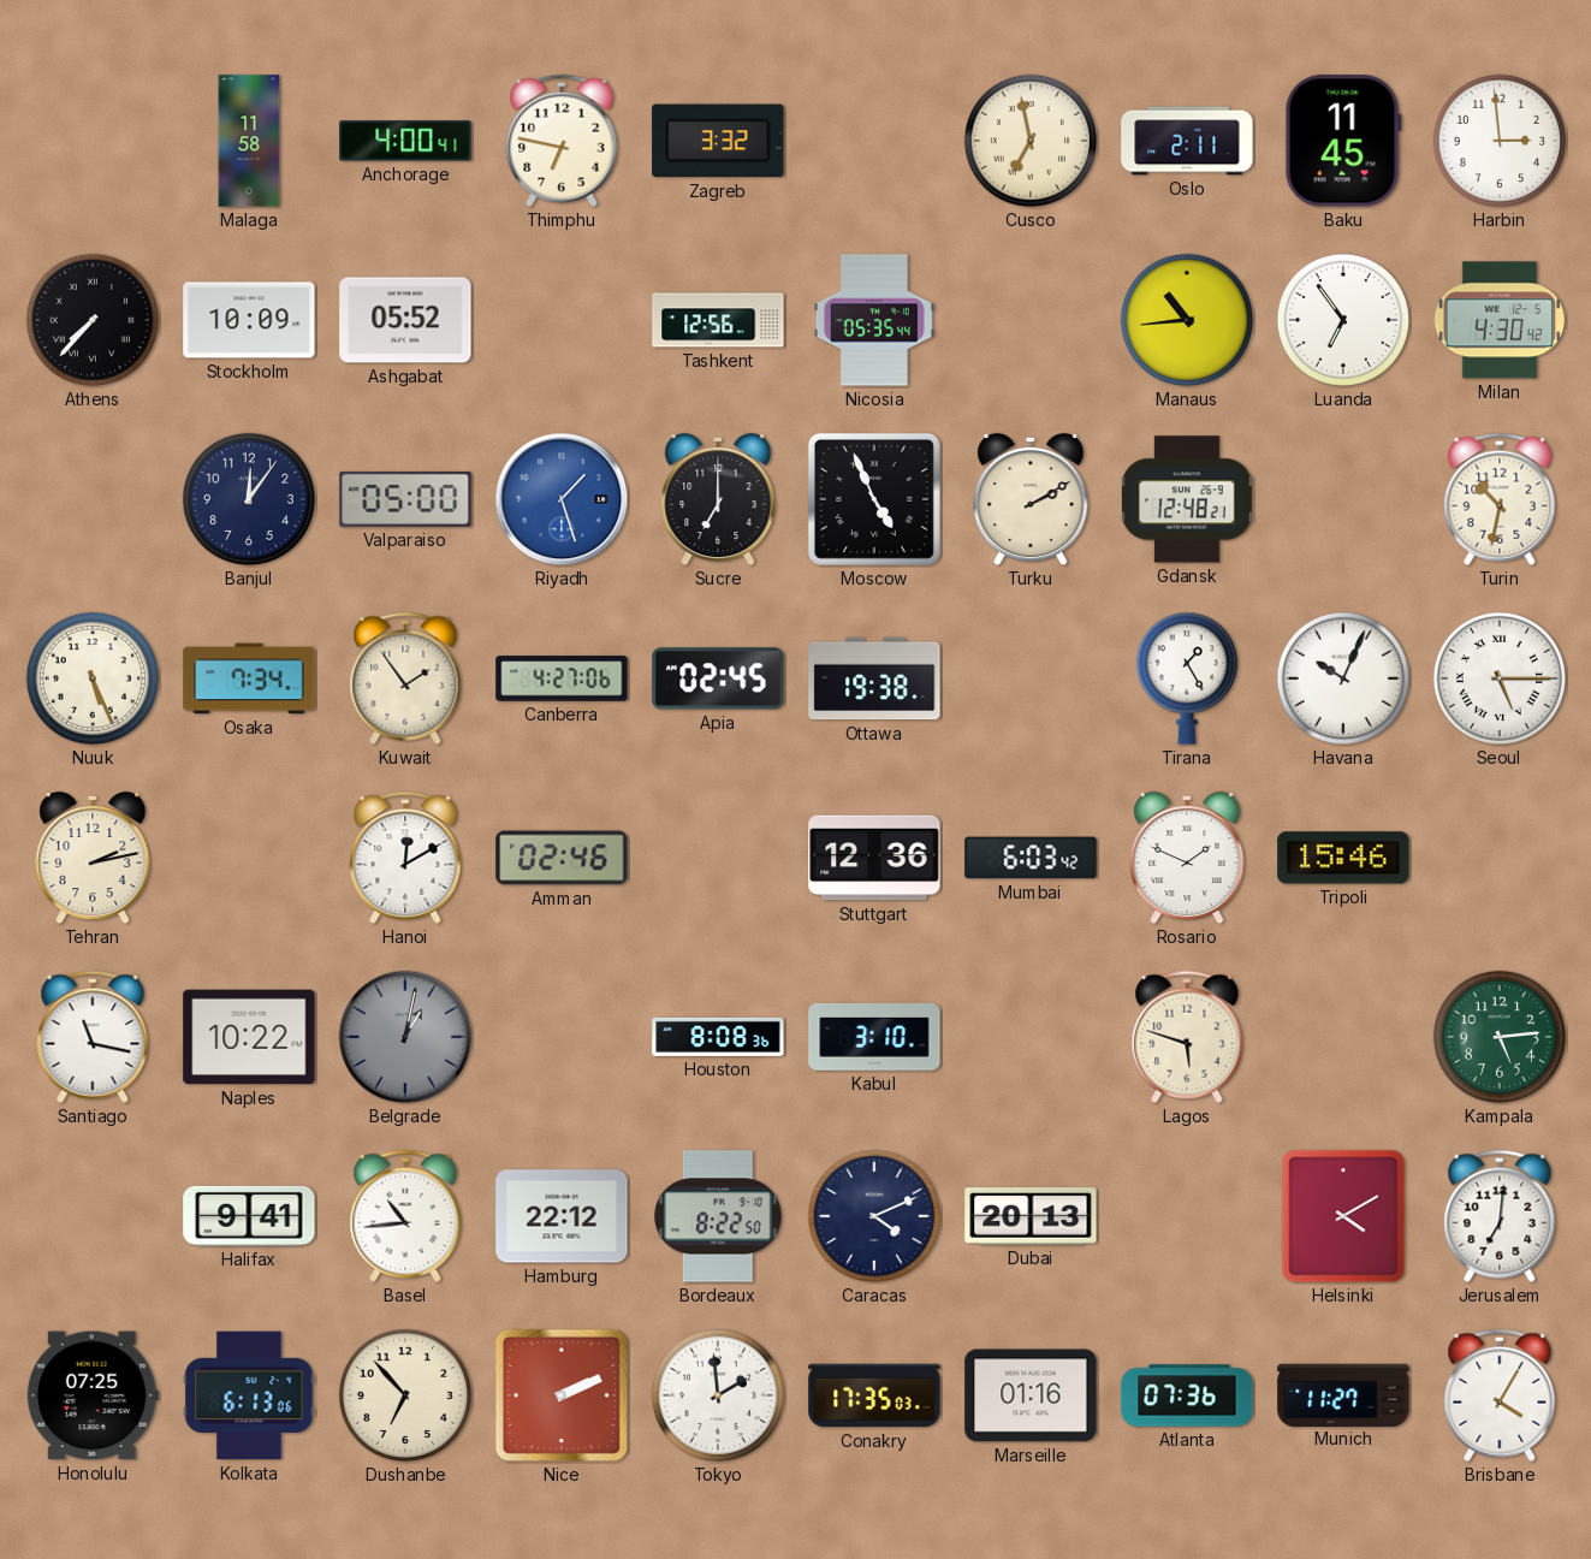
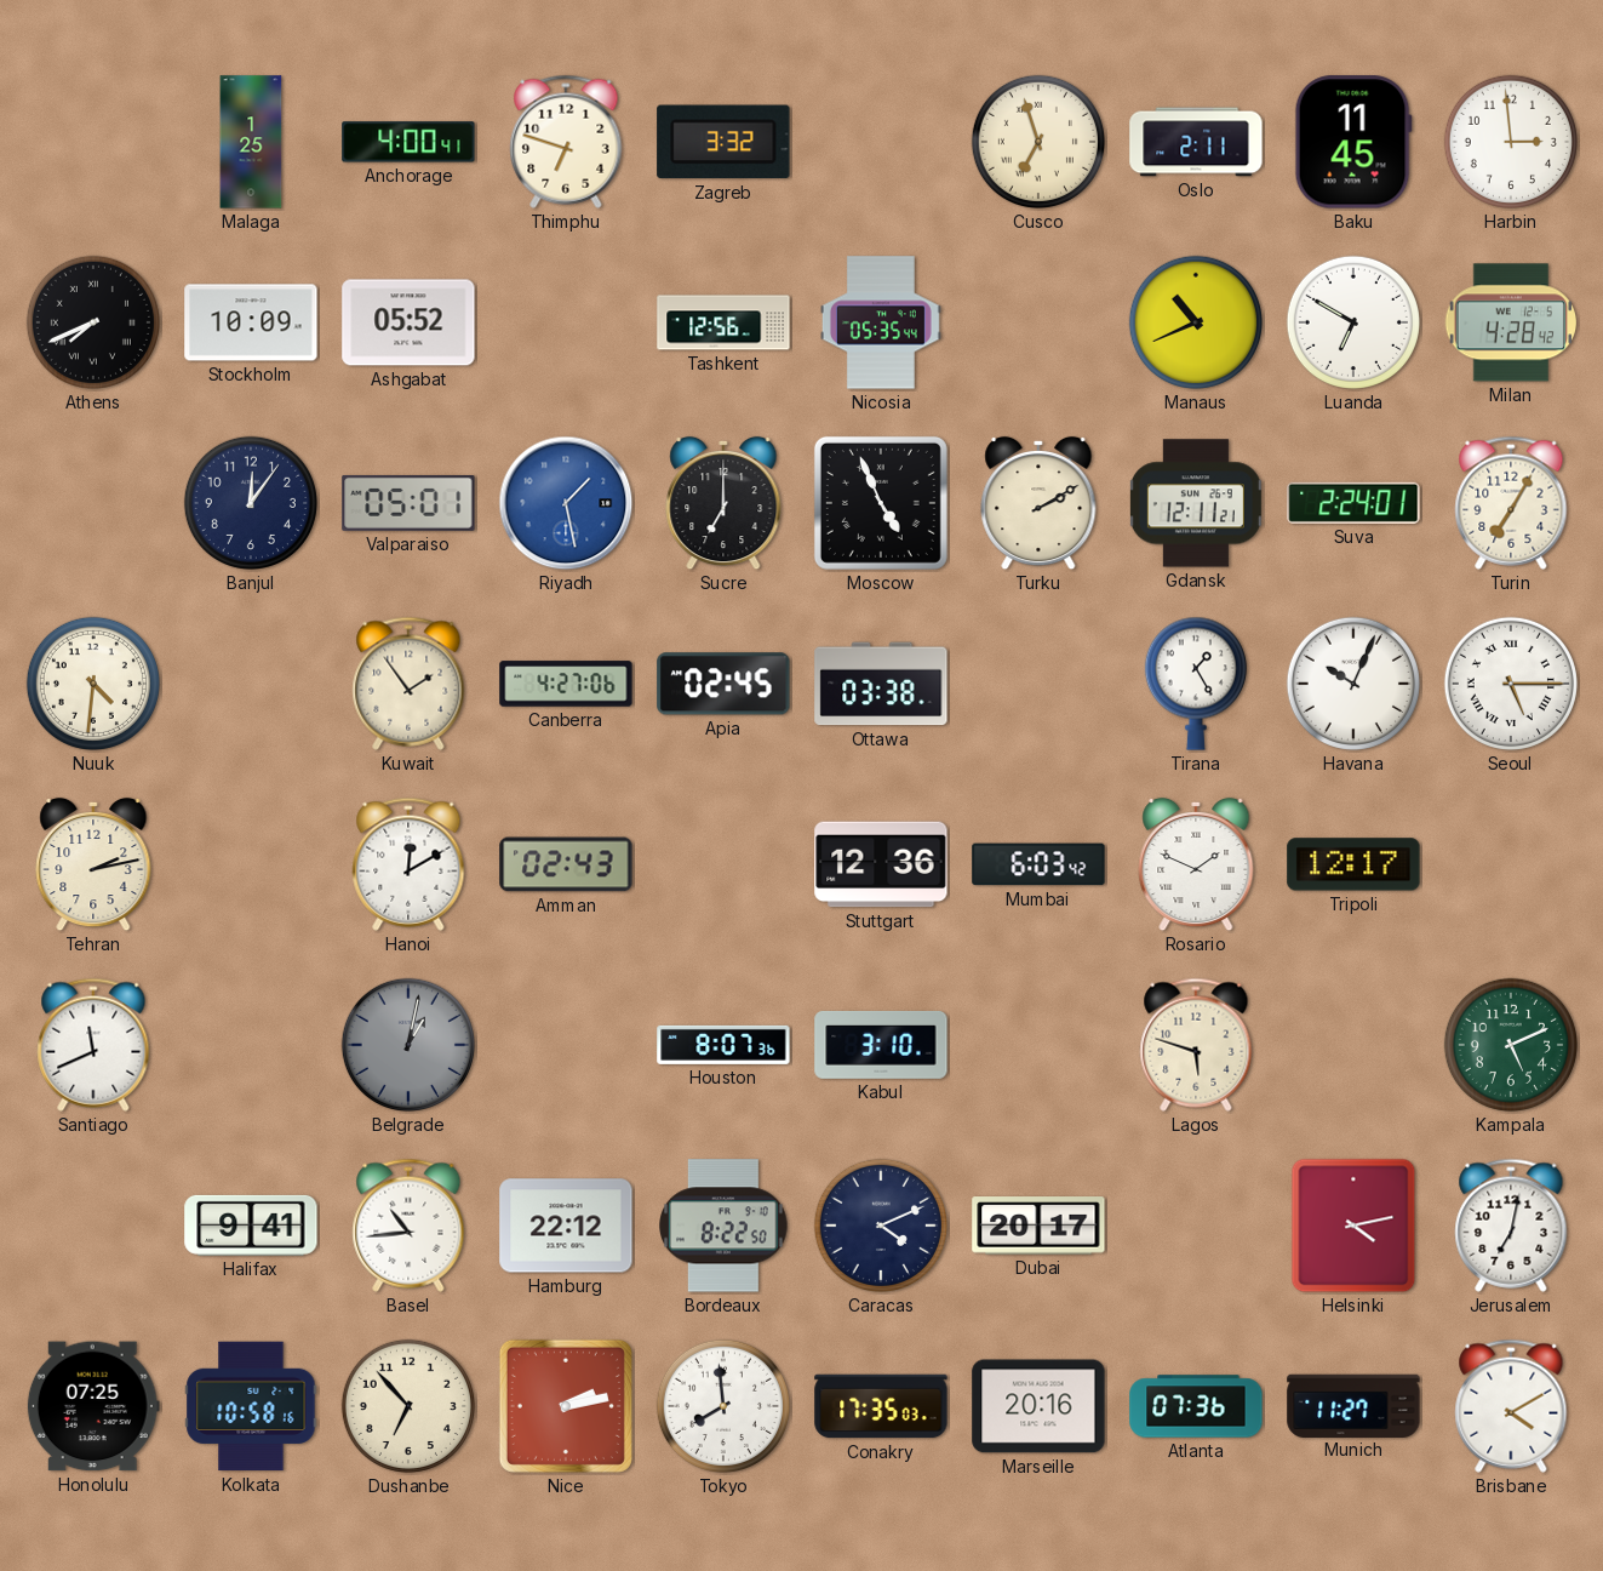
Malaga: 11:58 -> 1:25
Thimphu: 6:47 -> 6:48
Cusco: 6:58 -> 6:57
Athens: 7:37 -> 7:41
Manaus: 10:44 -> 10:41
Luanda: 6:54 -> 6:50
Milan: 4:30 -> 4:28
Valparaiso: 05:00 -> 05:01
Riyadh: 1:27 -> 1:28
Gdansk: 12:48 -> 12:11
Suva: none -> 2:24
Turin: 10:32 -> 7:05
Nuuk: 5:26 -> 4:31
Osaka: 7:34 -> none
Ottawa: 19:38 -> 03:38
Amman: 02:46 -> 02:43
Tripoli: 15:46 -> 12:17
Santiago: 11:17 -> 11:41
Naples: 10:22 -> none
Houston: 8:08 -> 8:07
Kampala: 5:14 -> 5:11
Dubai: 20:13 -> 20:17
Helsinki: 4:10 -> 4:13
Jerusalem: 7:01 -> 7:02
Kolkata: 6:13 -> 10:58
Nice: 2:11 -> 2:13
Tokyo: 1:59 -> 7:59
Marseille: 01:16 -> 20:16
Brisbane: 4:05 -> 4:10
